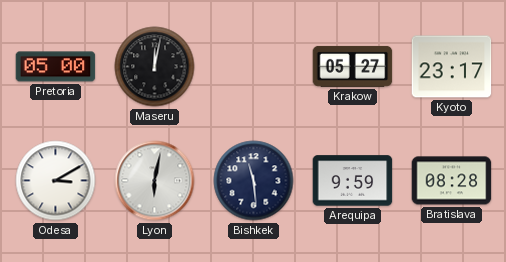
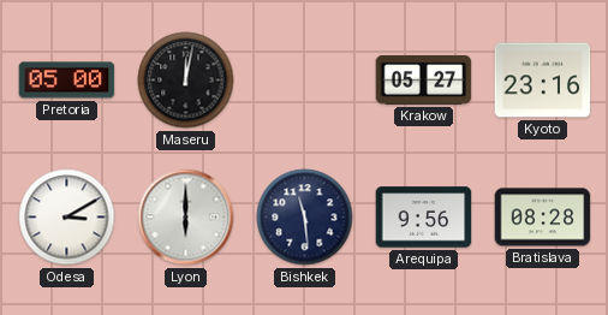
Kyoto: 23:17 -> 23:16
Lyon: 6:02 -> 6:00
Arequipa: 9:59 -> 9:56
